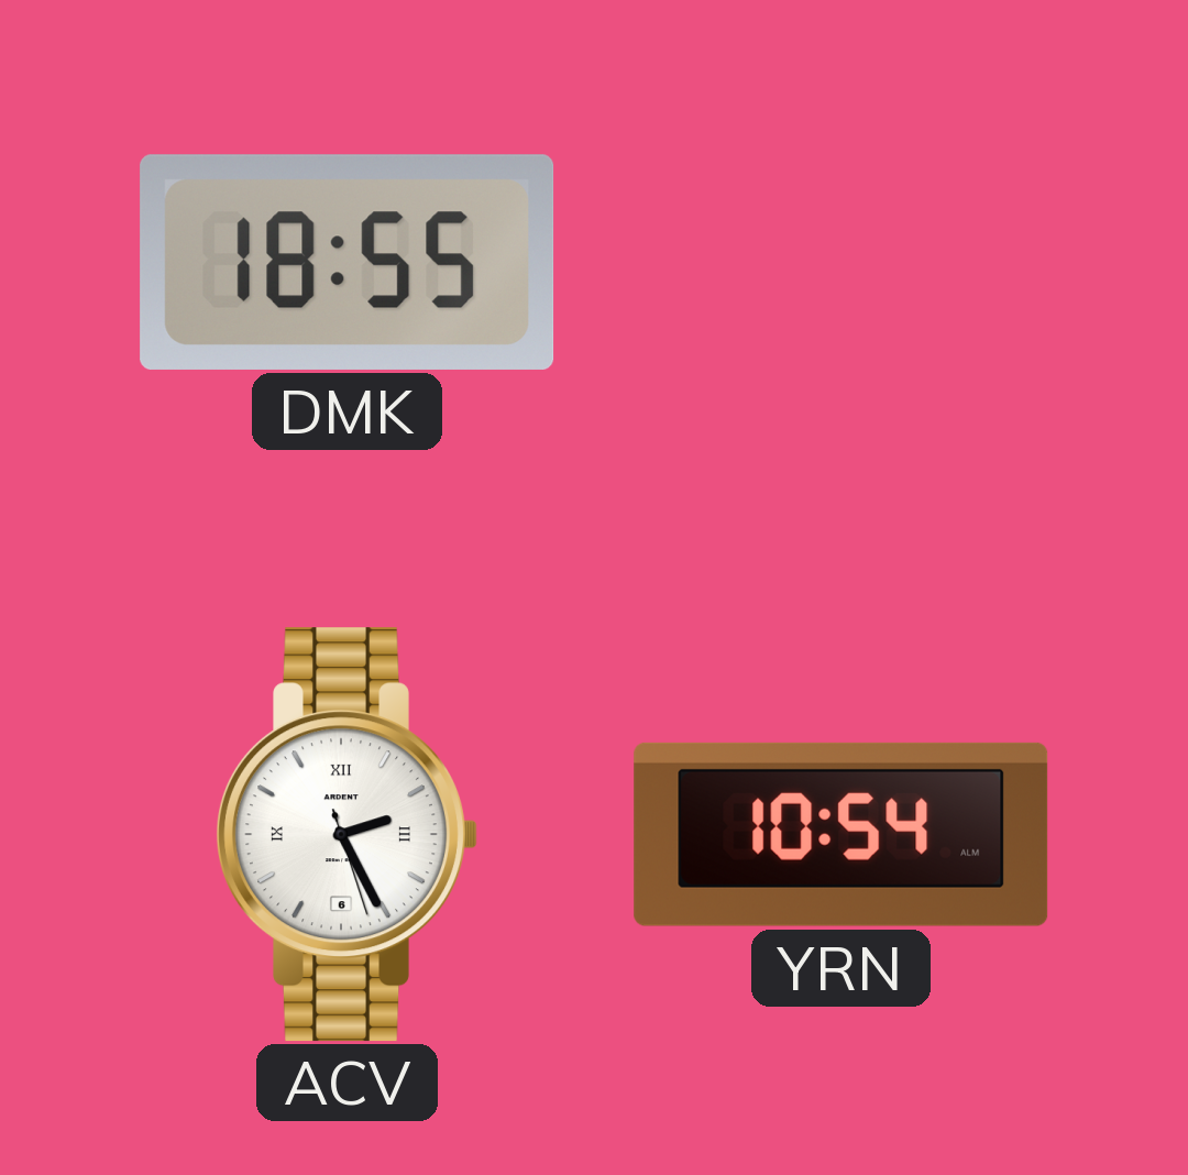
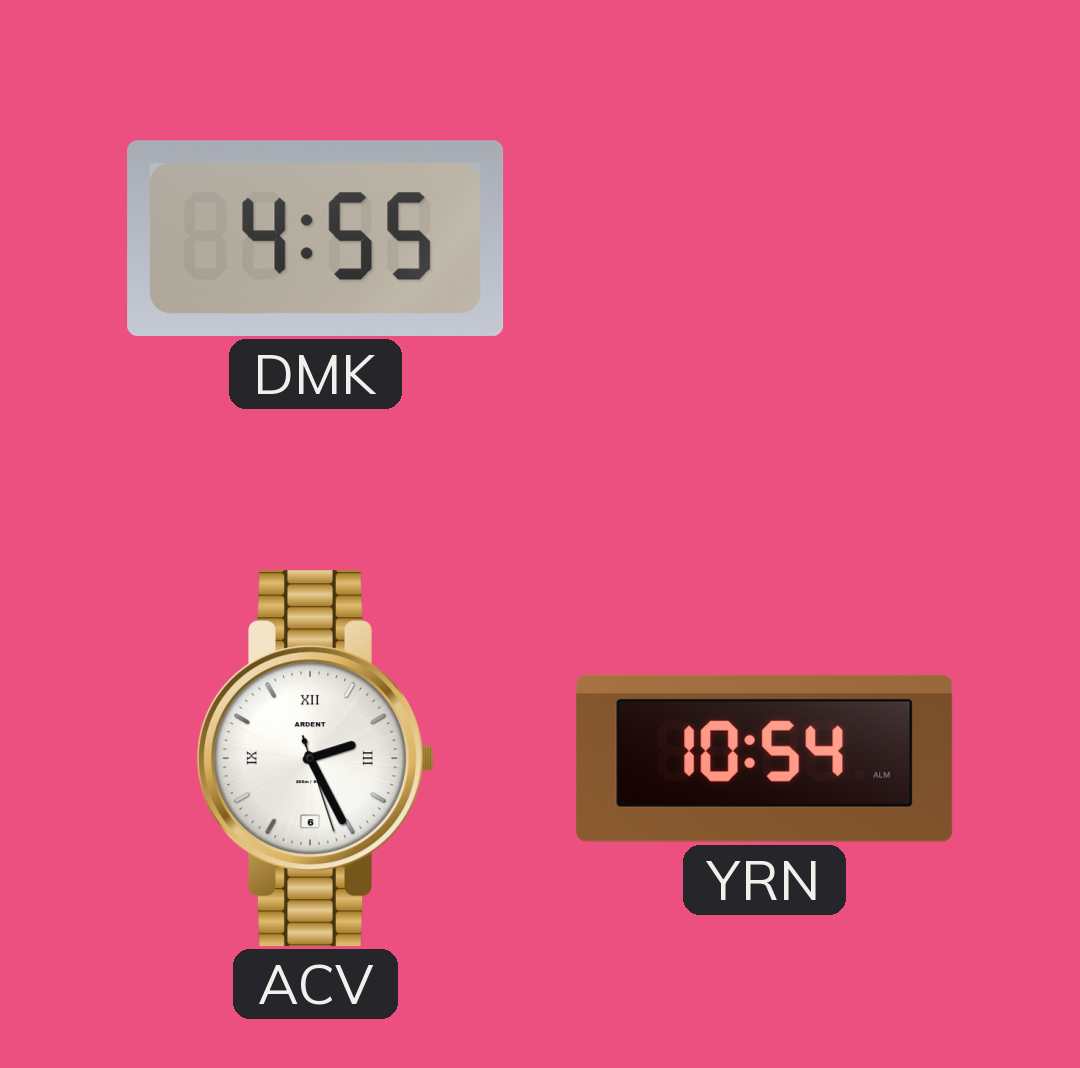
DMK: 18:55 -> 4:55
